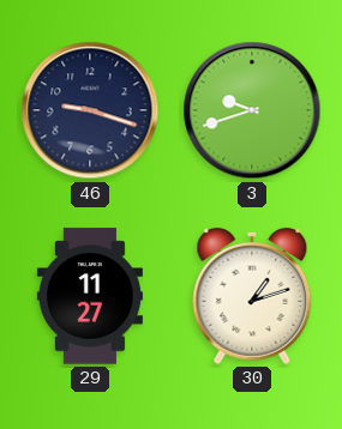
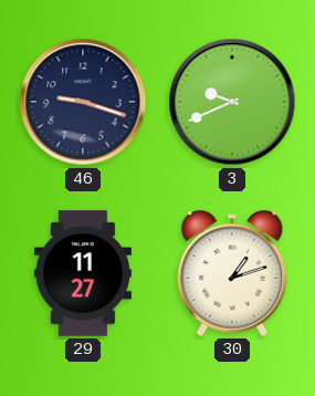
3: 9:42 -> 9:41
